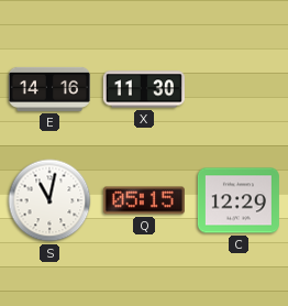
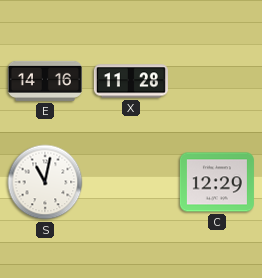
X: 11:30 -> 11:28
Q: 05:15 -> none
